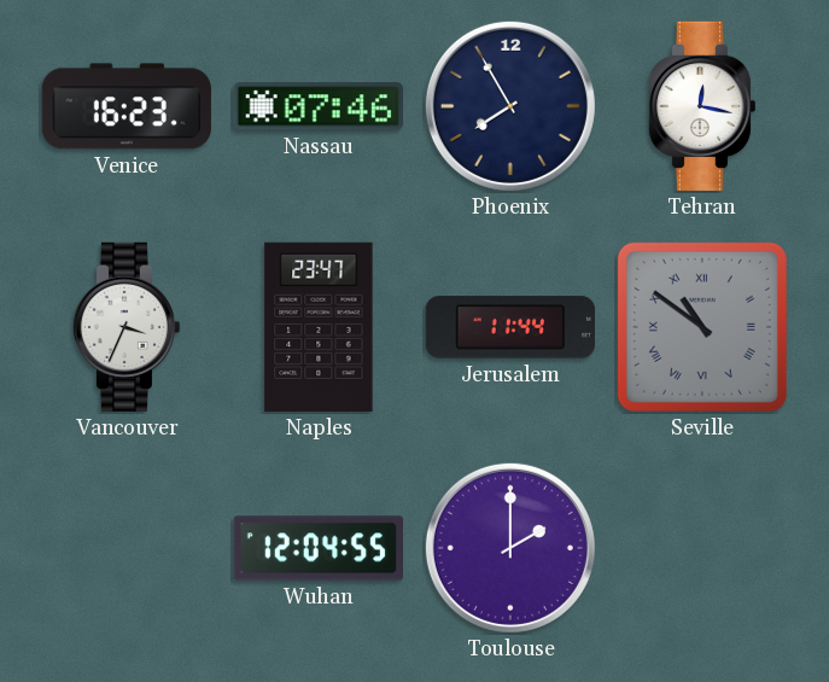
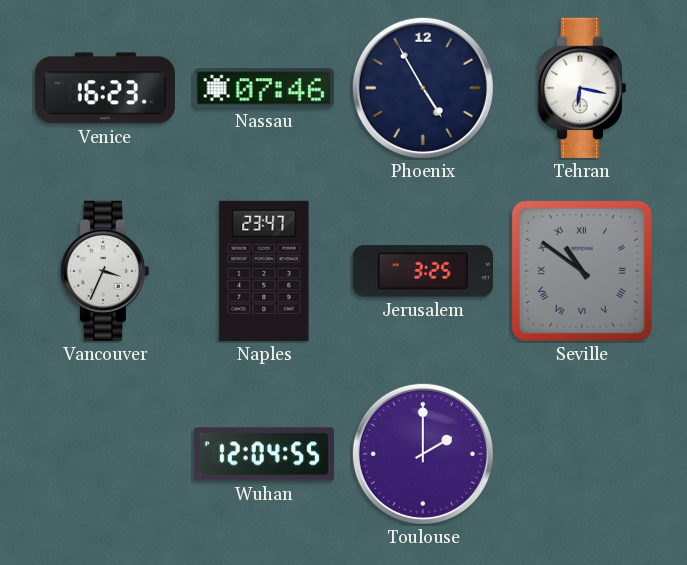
Phoenix: 7:55 -> 4:55
Tehran: 12:17 -> 6:17
Jerusalem: 11:44 -> 3:25
